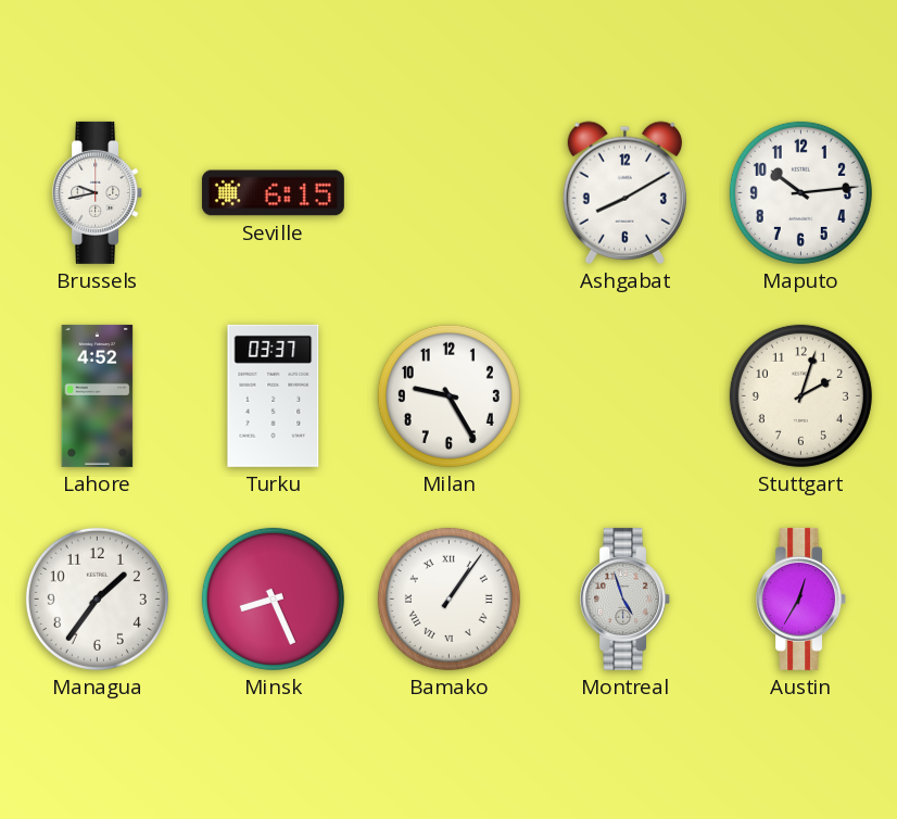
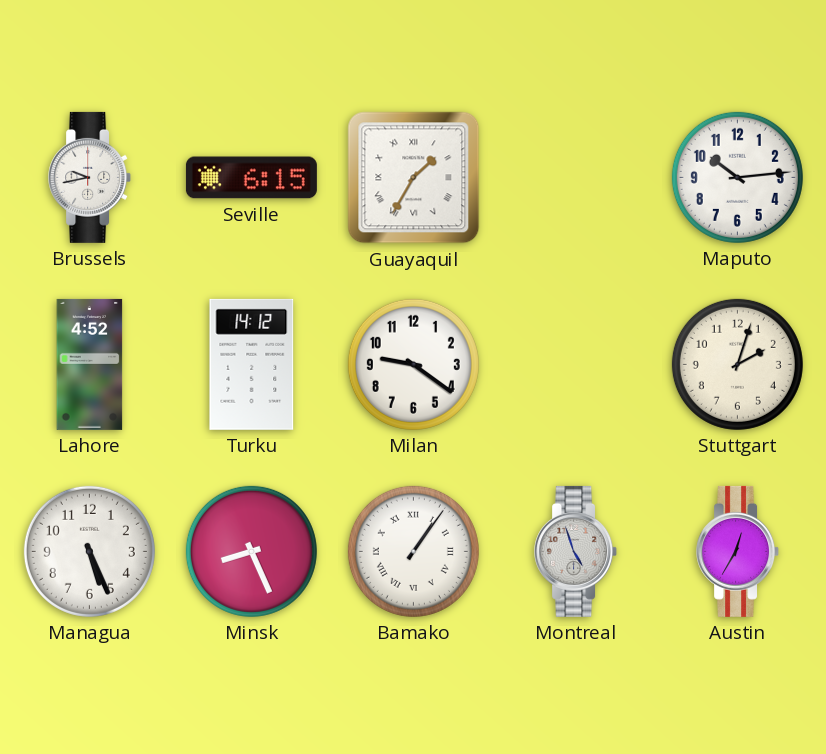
Guayaquil: none -> 1:35
Ashgabat: 8:10 -> none
Turku: 03:37 -> 14:12
Milan: 9:25 -> 9:21
Managua: 1:36 -> 5:26
